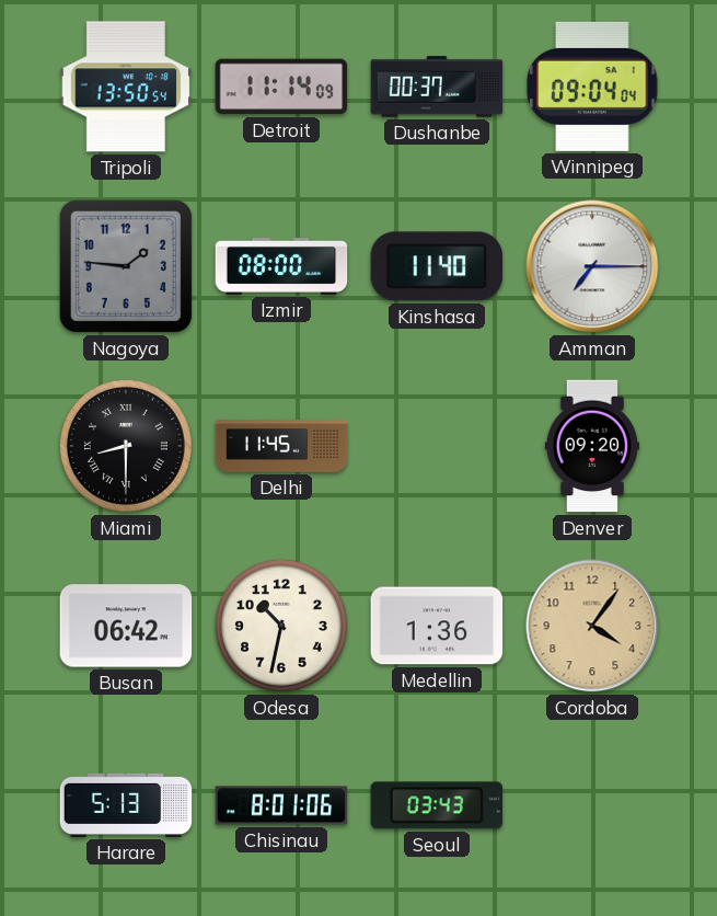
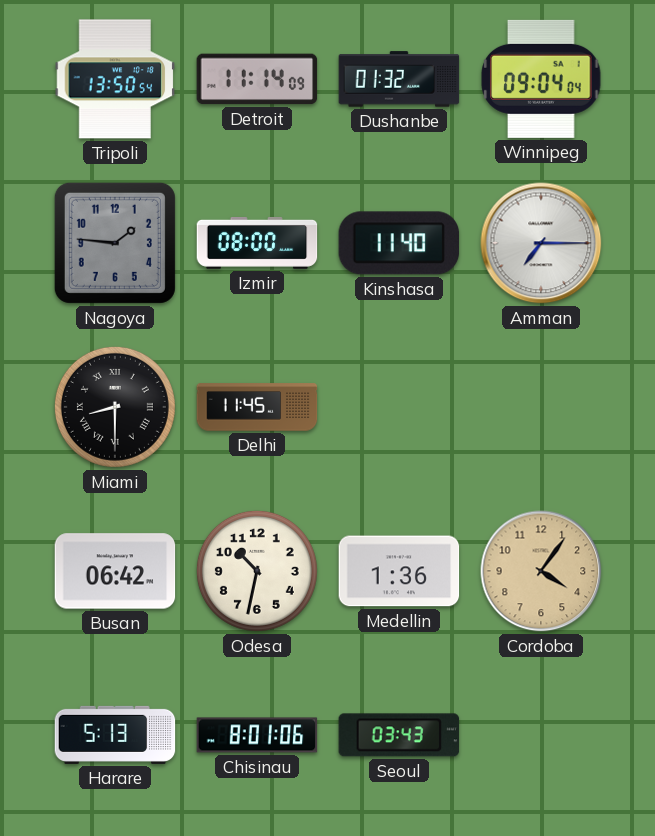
Dushanbe: 00:37 -> 01:32
Denver: 09:20 -> none
